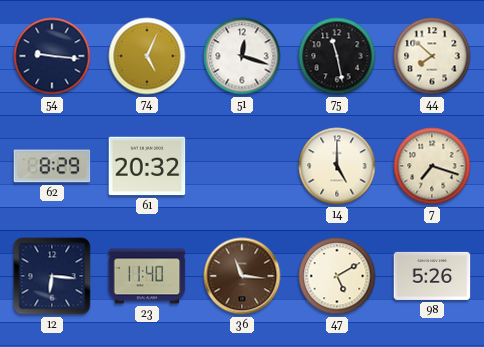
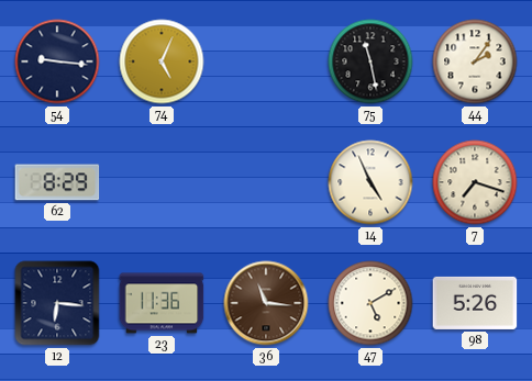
51: 12:18 -> none
44: 7:52 -> 2:06
61: 20:32 -> none
14: 5:00 -> 4:56
23: 11:40 -> 11:36
